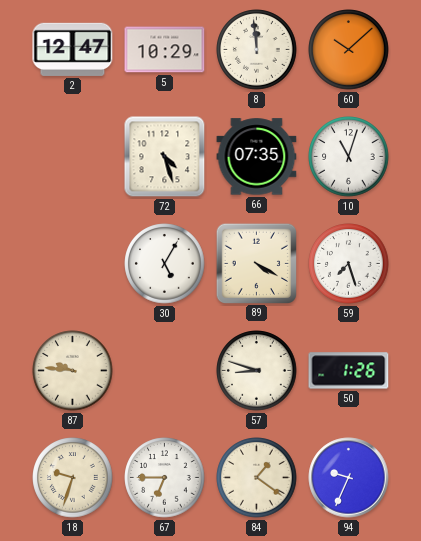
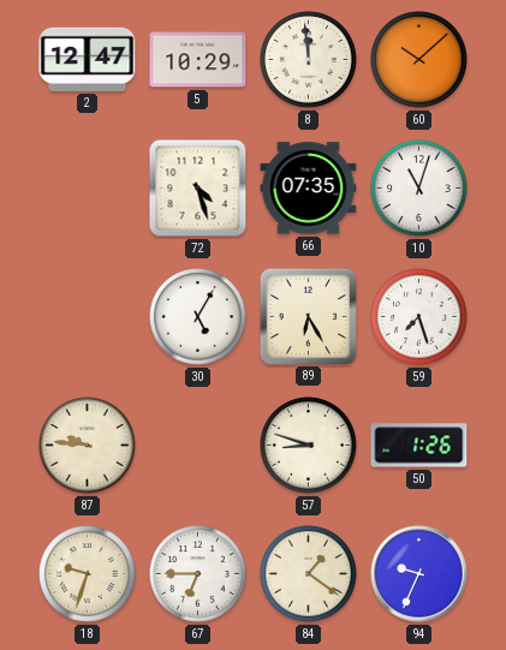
89: 4:20 -> 6:25
